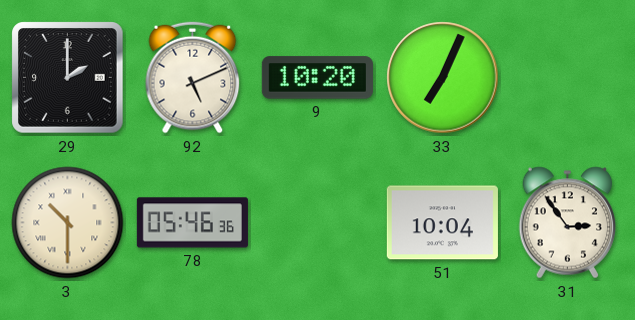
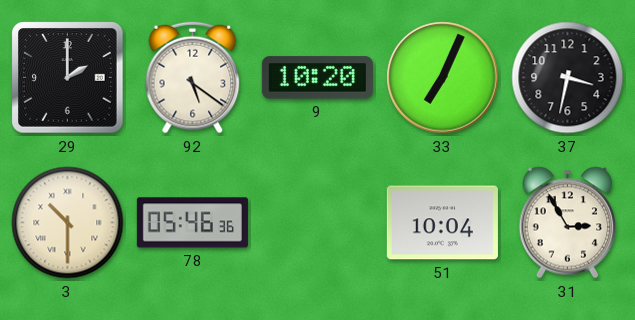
92: 5:11 -> 5:21
37: none -> 3:32
31: 2:54 -> 2:55
